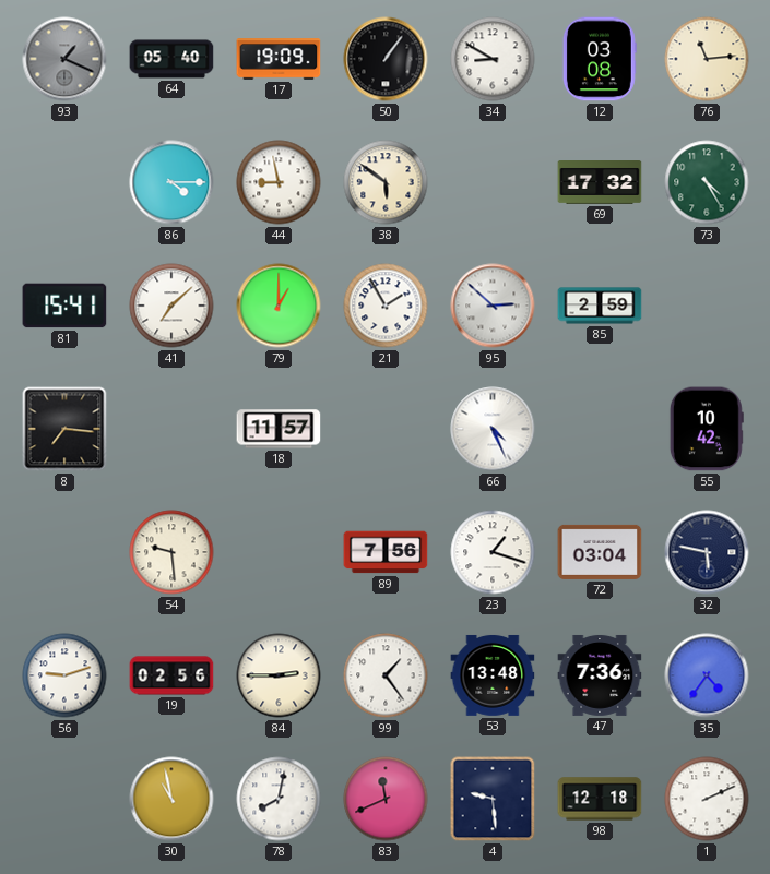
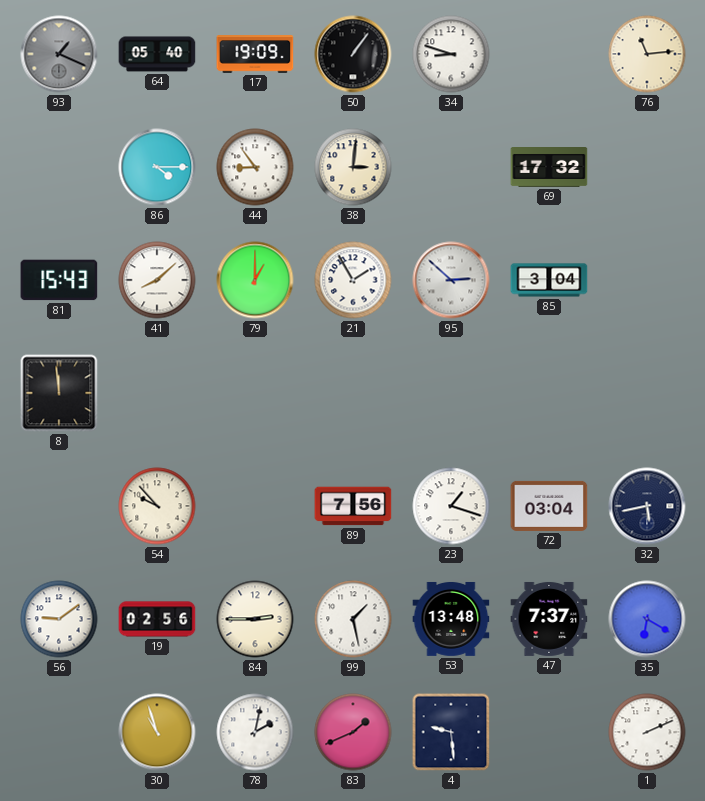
34: 8:50 -> 8:48
12: 03:08 -> none
44: 8:58 -> 8:54
38: 5:51 -> 3:01
73: 4:25 -> none
81: 15:41 -> 15:43
41: 7:08 -> 8:08
85: 2:59 -> 3:04
8: 7:16 -> 11:59
18: 11:57 -> none
66: 4:26 -> none
55: 10:42 -> none
54: 9:29 -> 9:53
32: 5:47 -> 5:43
56: 9:12 -> 9:09
99: 1:24 -> 1:28
47: 7:36 -> 7:37
35: 4:36 -> 6:20
30: 10:58 -> 10:57
78: 8:02 -> 2:02
83: 11:41 -> 1:41
98: 12:18 -> none
